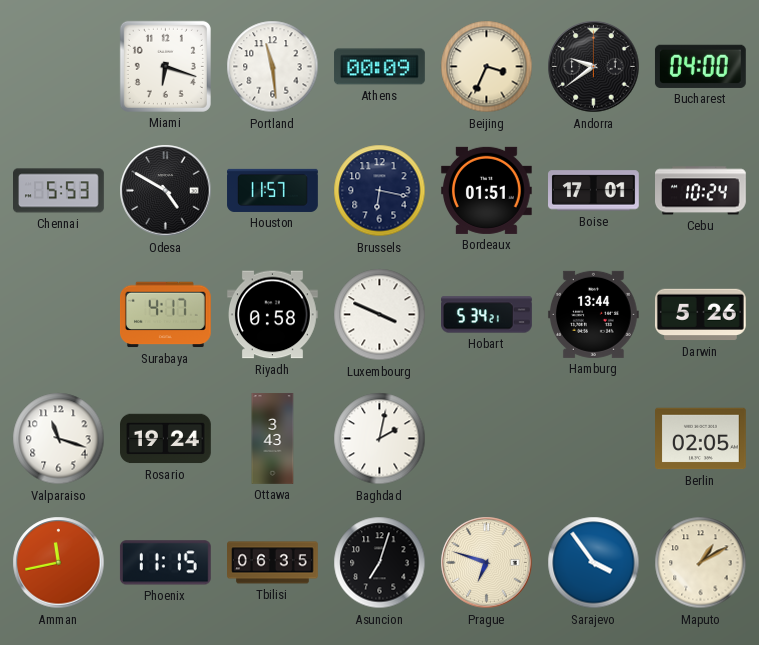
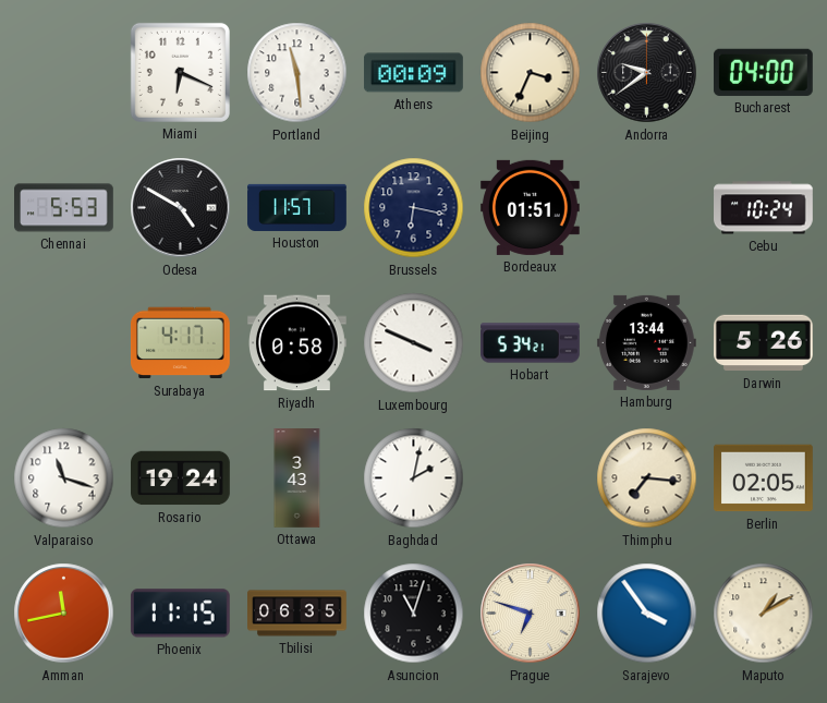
Miami: 6:18 -> 6:19
Boise: 17:01 -> none
Thimphu: none -> 7:16
Asuncion: 7:03 -> 11:03
